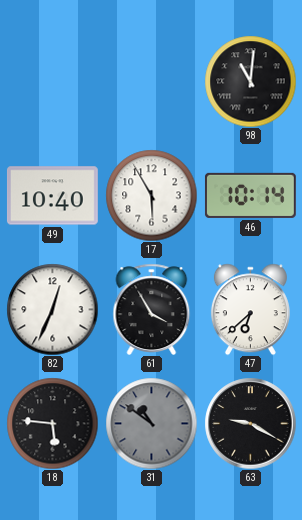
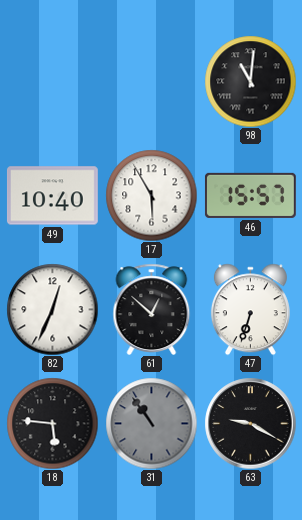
46: 10:14 -> 15:57
61: 3:55 -> 12:52
47: 6:38 -> 6:33
31: 10:51 -> 10:54
